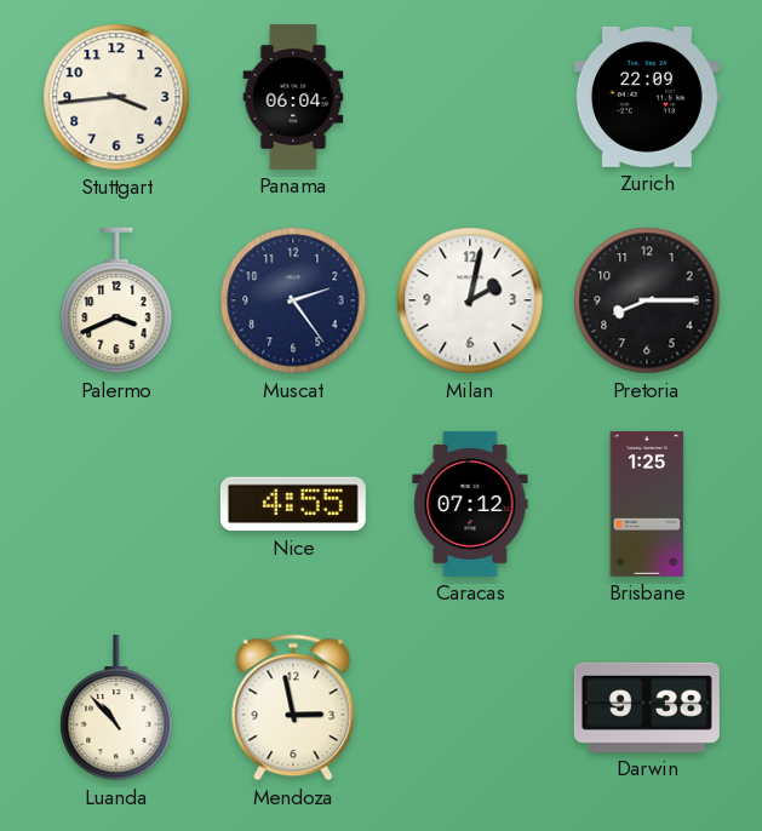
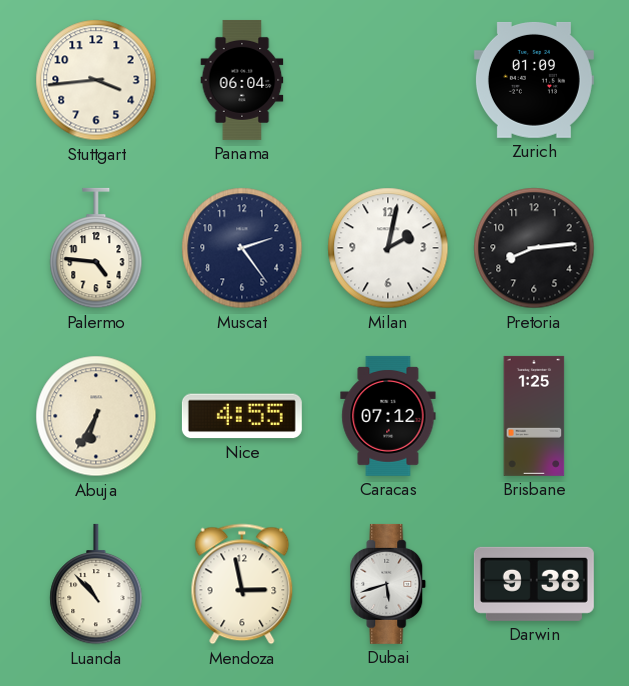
Zurich: 22:09 -> 01:09
Palermo: 3:41 -> 4:46
Pretoria: 8:15 -> 8:14
Abuja: none -> 6:35
Dubai: none -> 5:42
